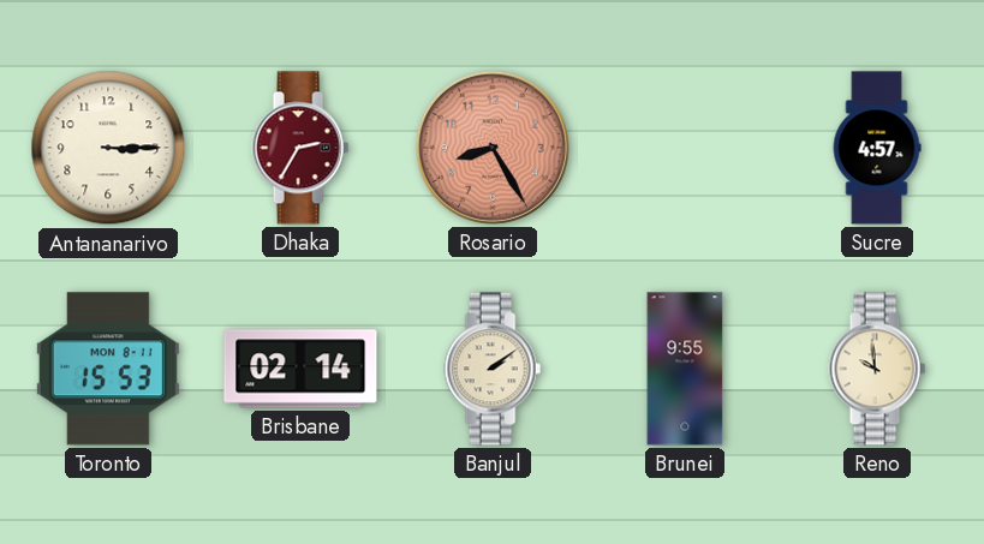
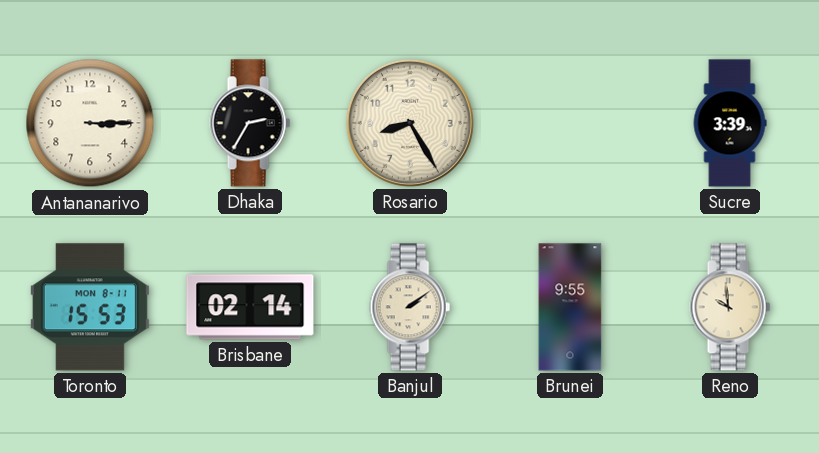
Dhaka dial: burgundy -> black
Rosario dial: salmon -> cream
Sucre: 4:57 -> 3:39
